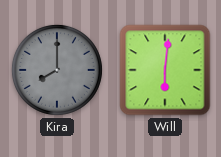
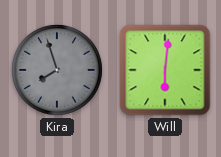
Kira: 8:00 -> 7:57
